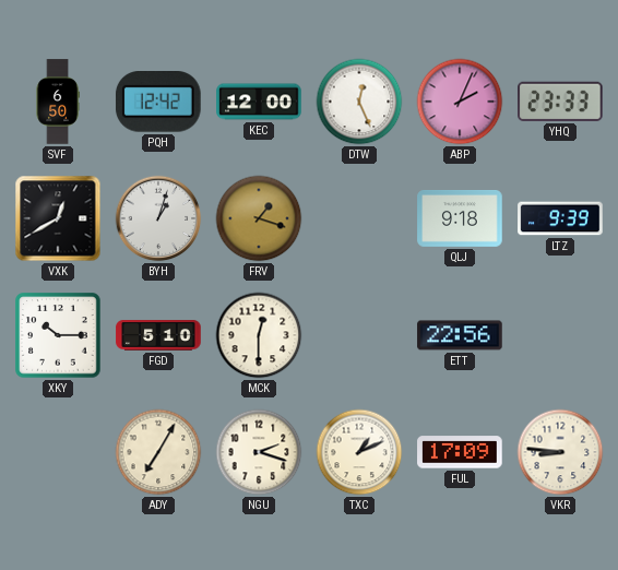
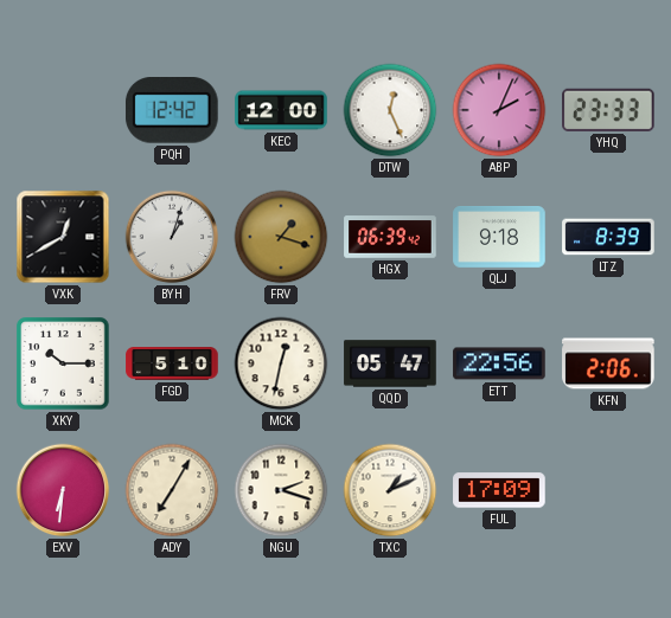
SVF: 6:50 -> none
HGX: none -> 06:39
LTZ: 9:39 -> 8:39
MCK: 12:30 -> 12:32
QQD: none -> 05:47
KFN: none -> 2:06
EXV: none -> 6:31
VKR: 8:46 -> none
